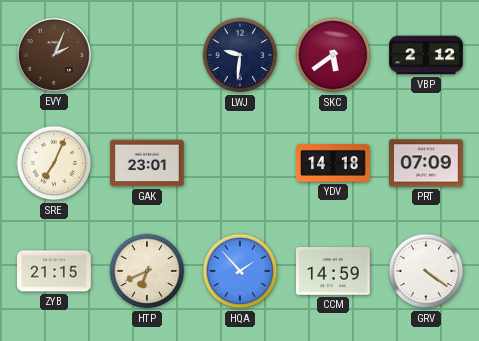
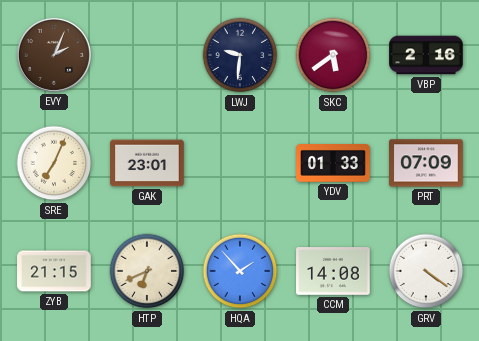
VBP: 2:12 -> 2:16
YDV: 14:18 -> 01:33
CCM: 14:59 -> 14:08
